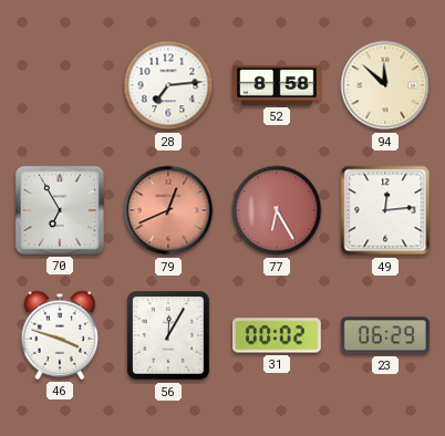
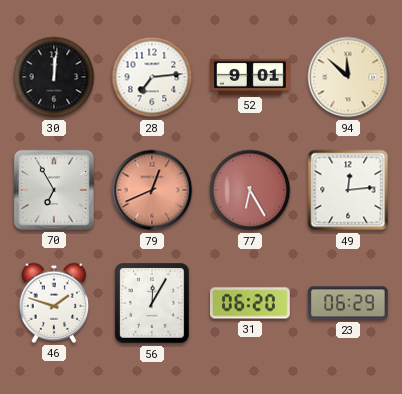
30: none -> 12:01
52: 8:58 -> 9:01
46: 3:48 -> 1:48
31: 00:02 -> 06:20
